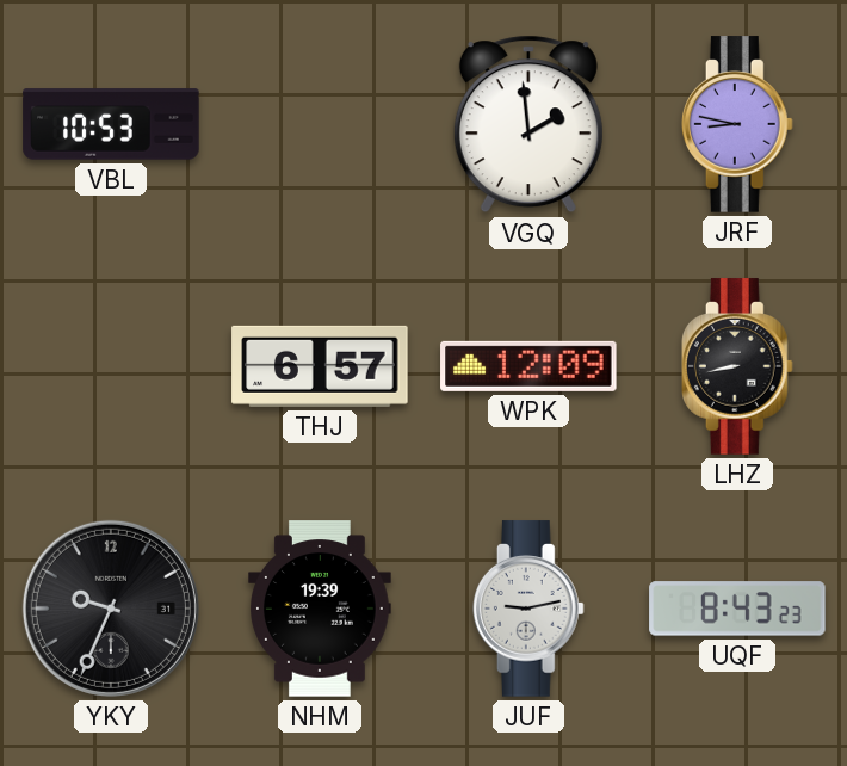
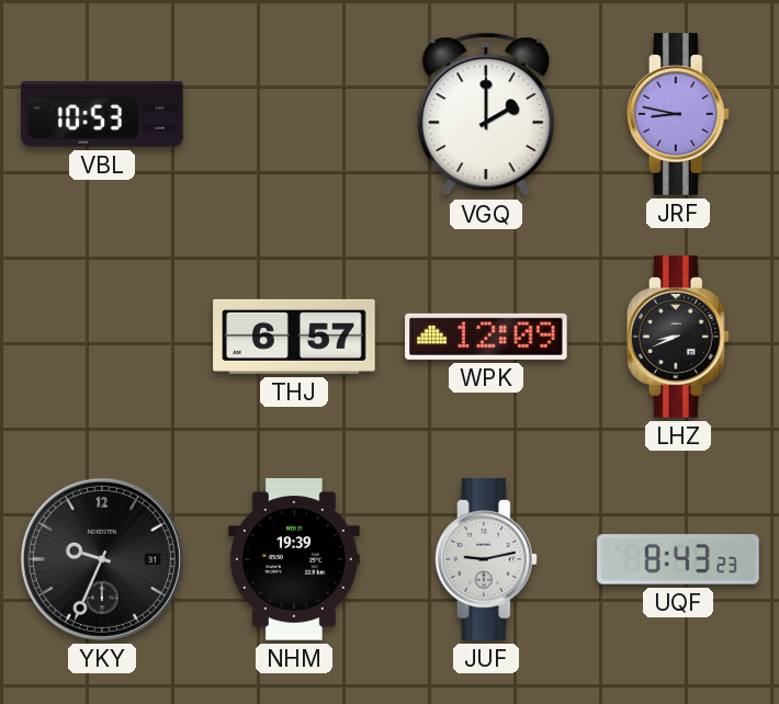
VGQ: 1:59 -> 2:00
LHZ: 8:43 -> 8:41
